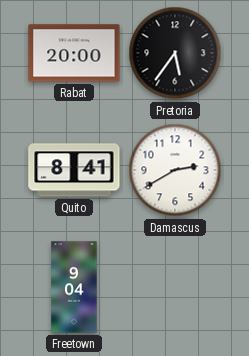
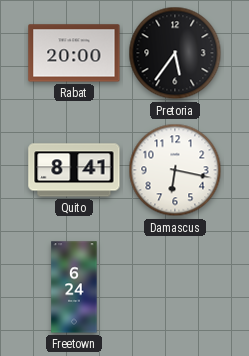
Damascus: 2:40 -> 6:17
Freetown: 9:04 -> 6:24
